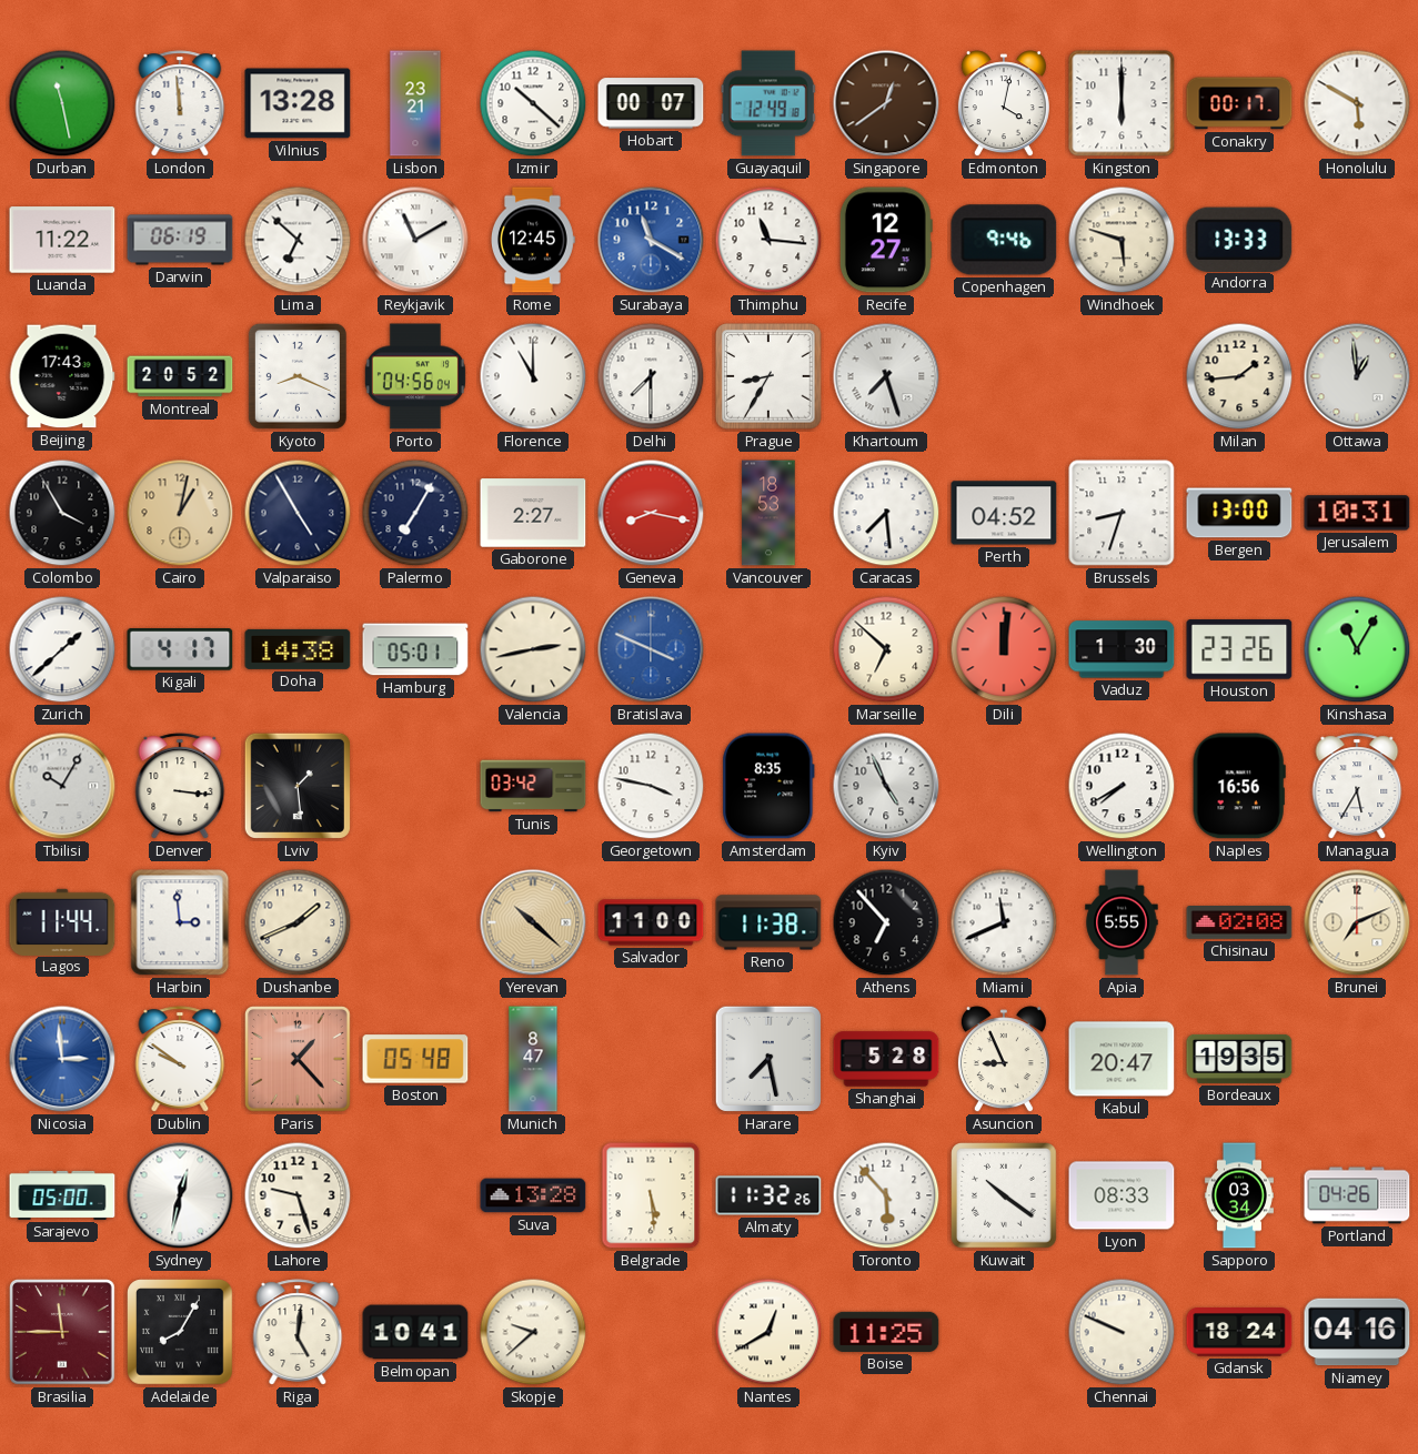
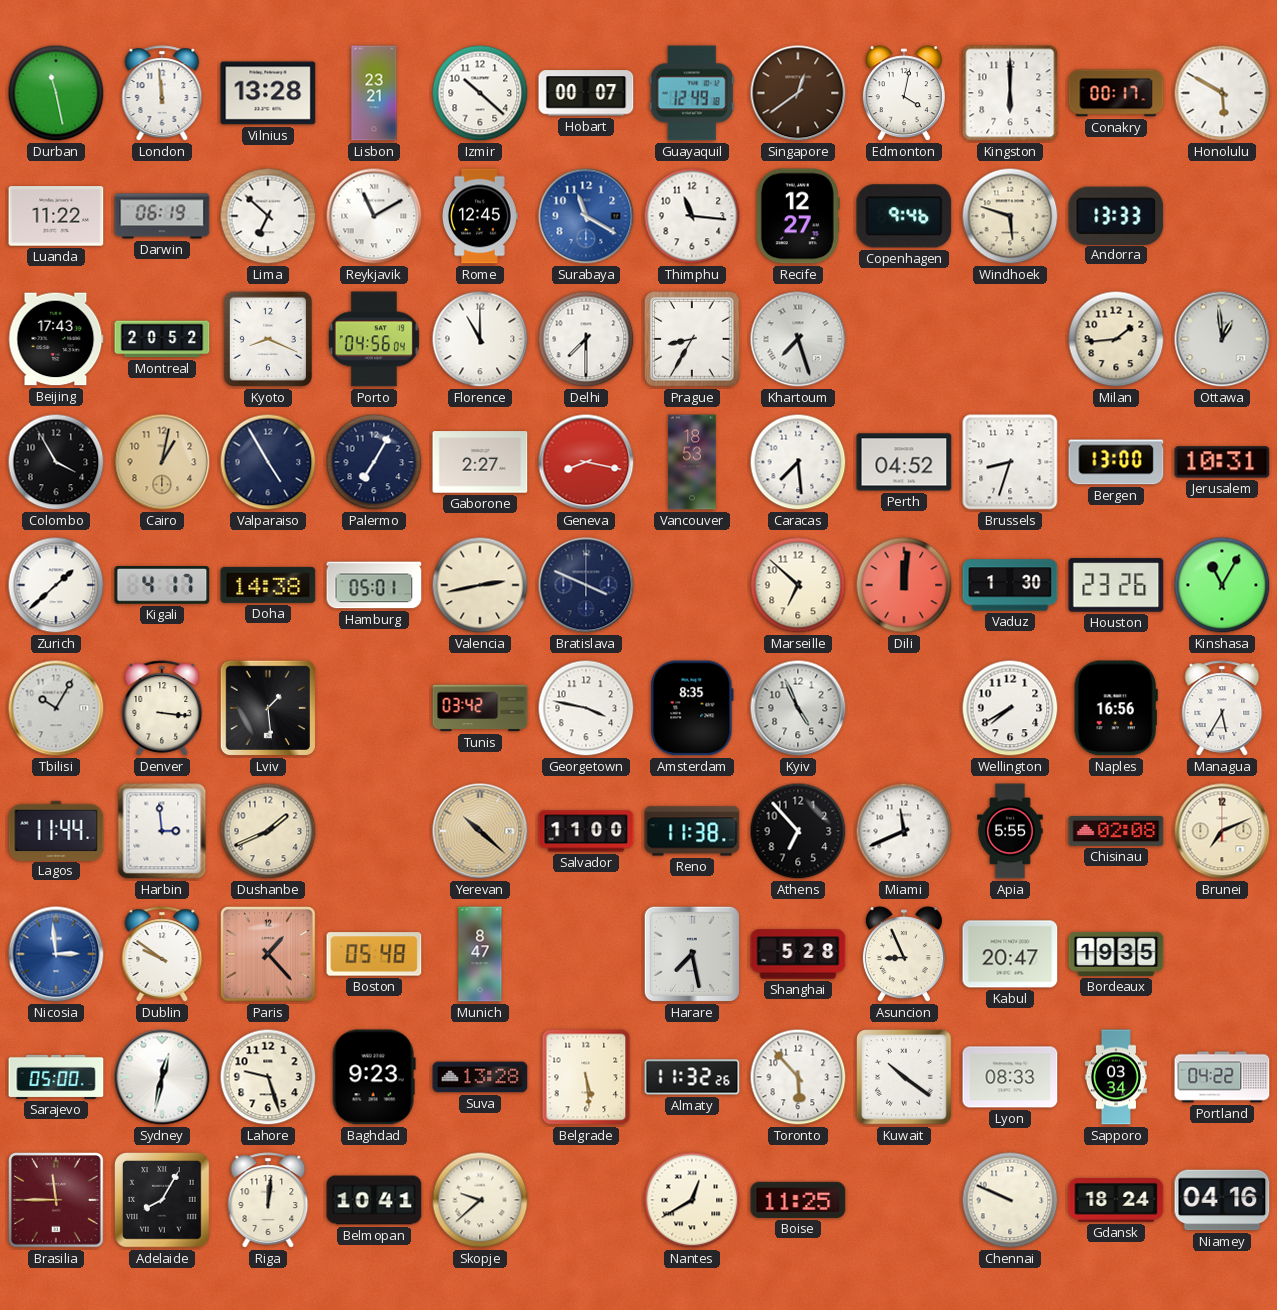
Bratislava dial: blue -> navy
Baghdad: none -> 9:23
Portland: 04:26 -> 04:22
Riga: 5:01 -> 12:01
